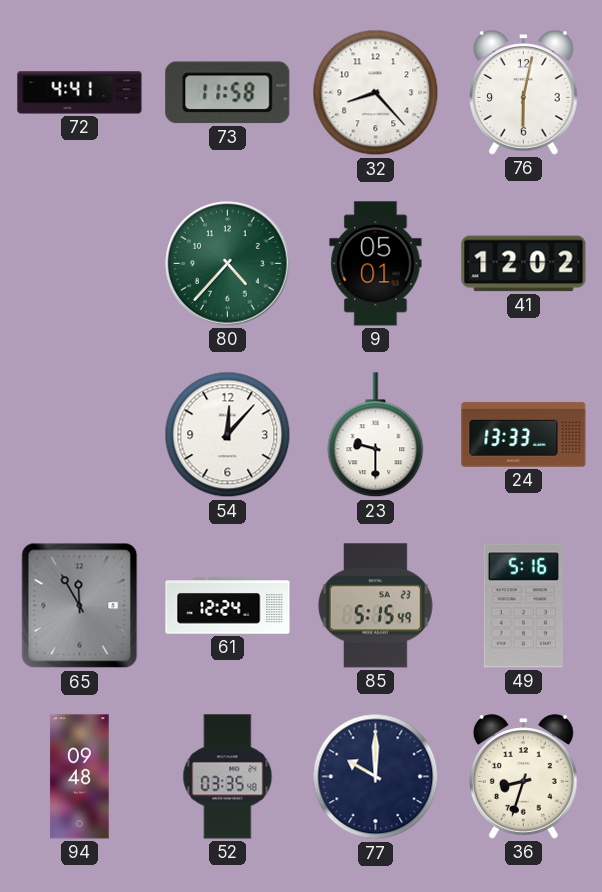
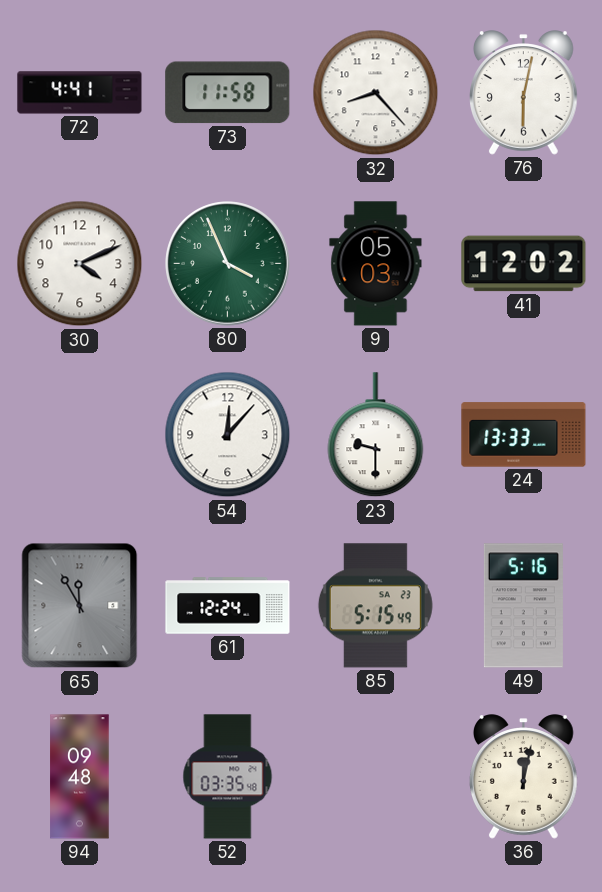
30: none -> 4:11
80: 4:37 -> 3:56
9: 05:01 -> 05:03
77: 10:00 -> none
36: 8:33 -> 12:02
